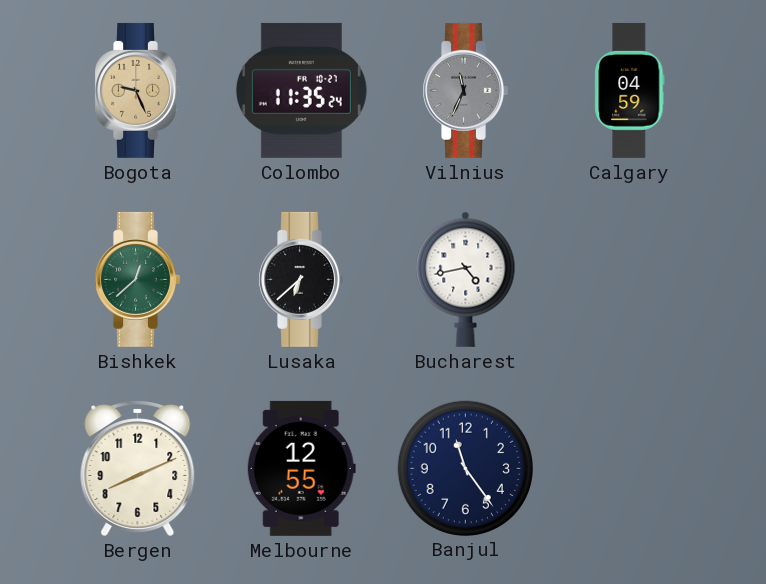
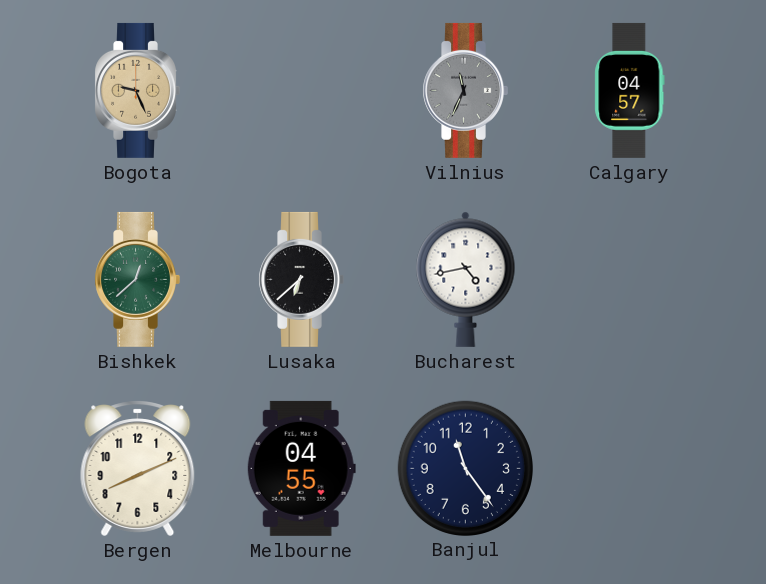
Colombo: 11:35 -> none
Calgary: 04:59 -> 04:57
Melbourne: 12:55 -> 04:55
